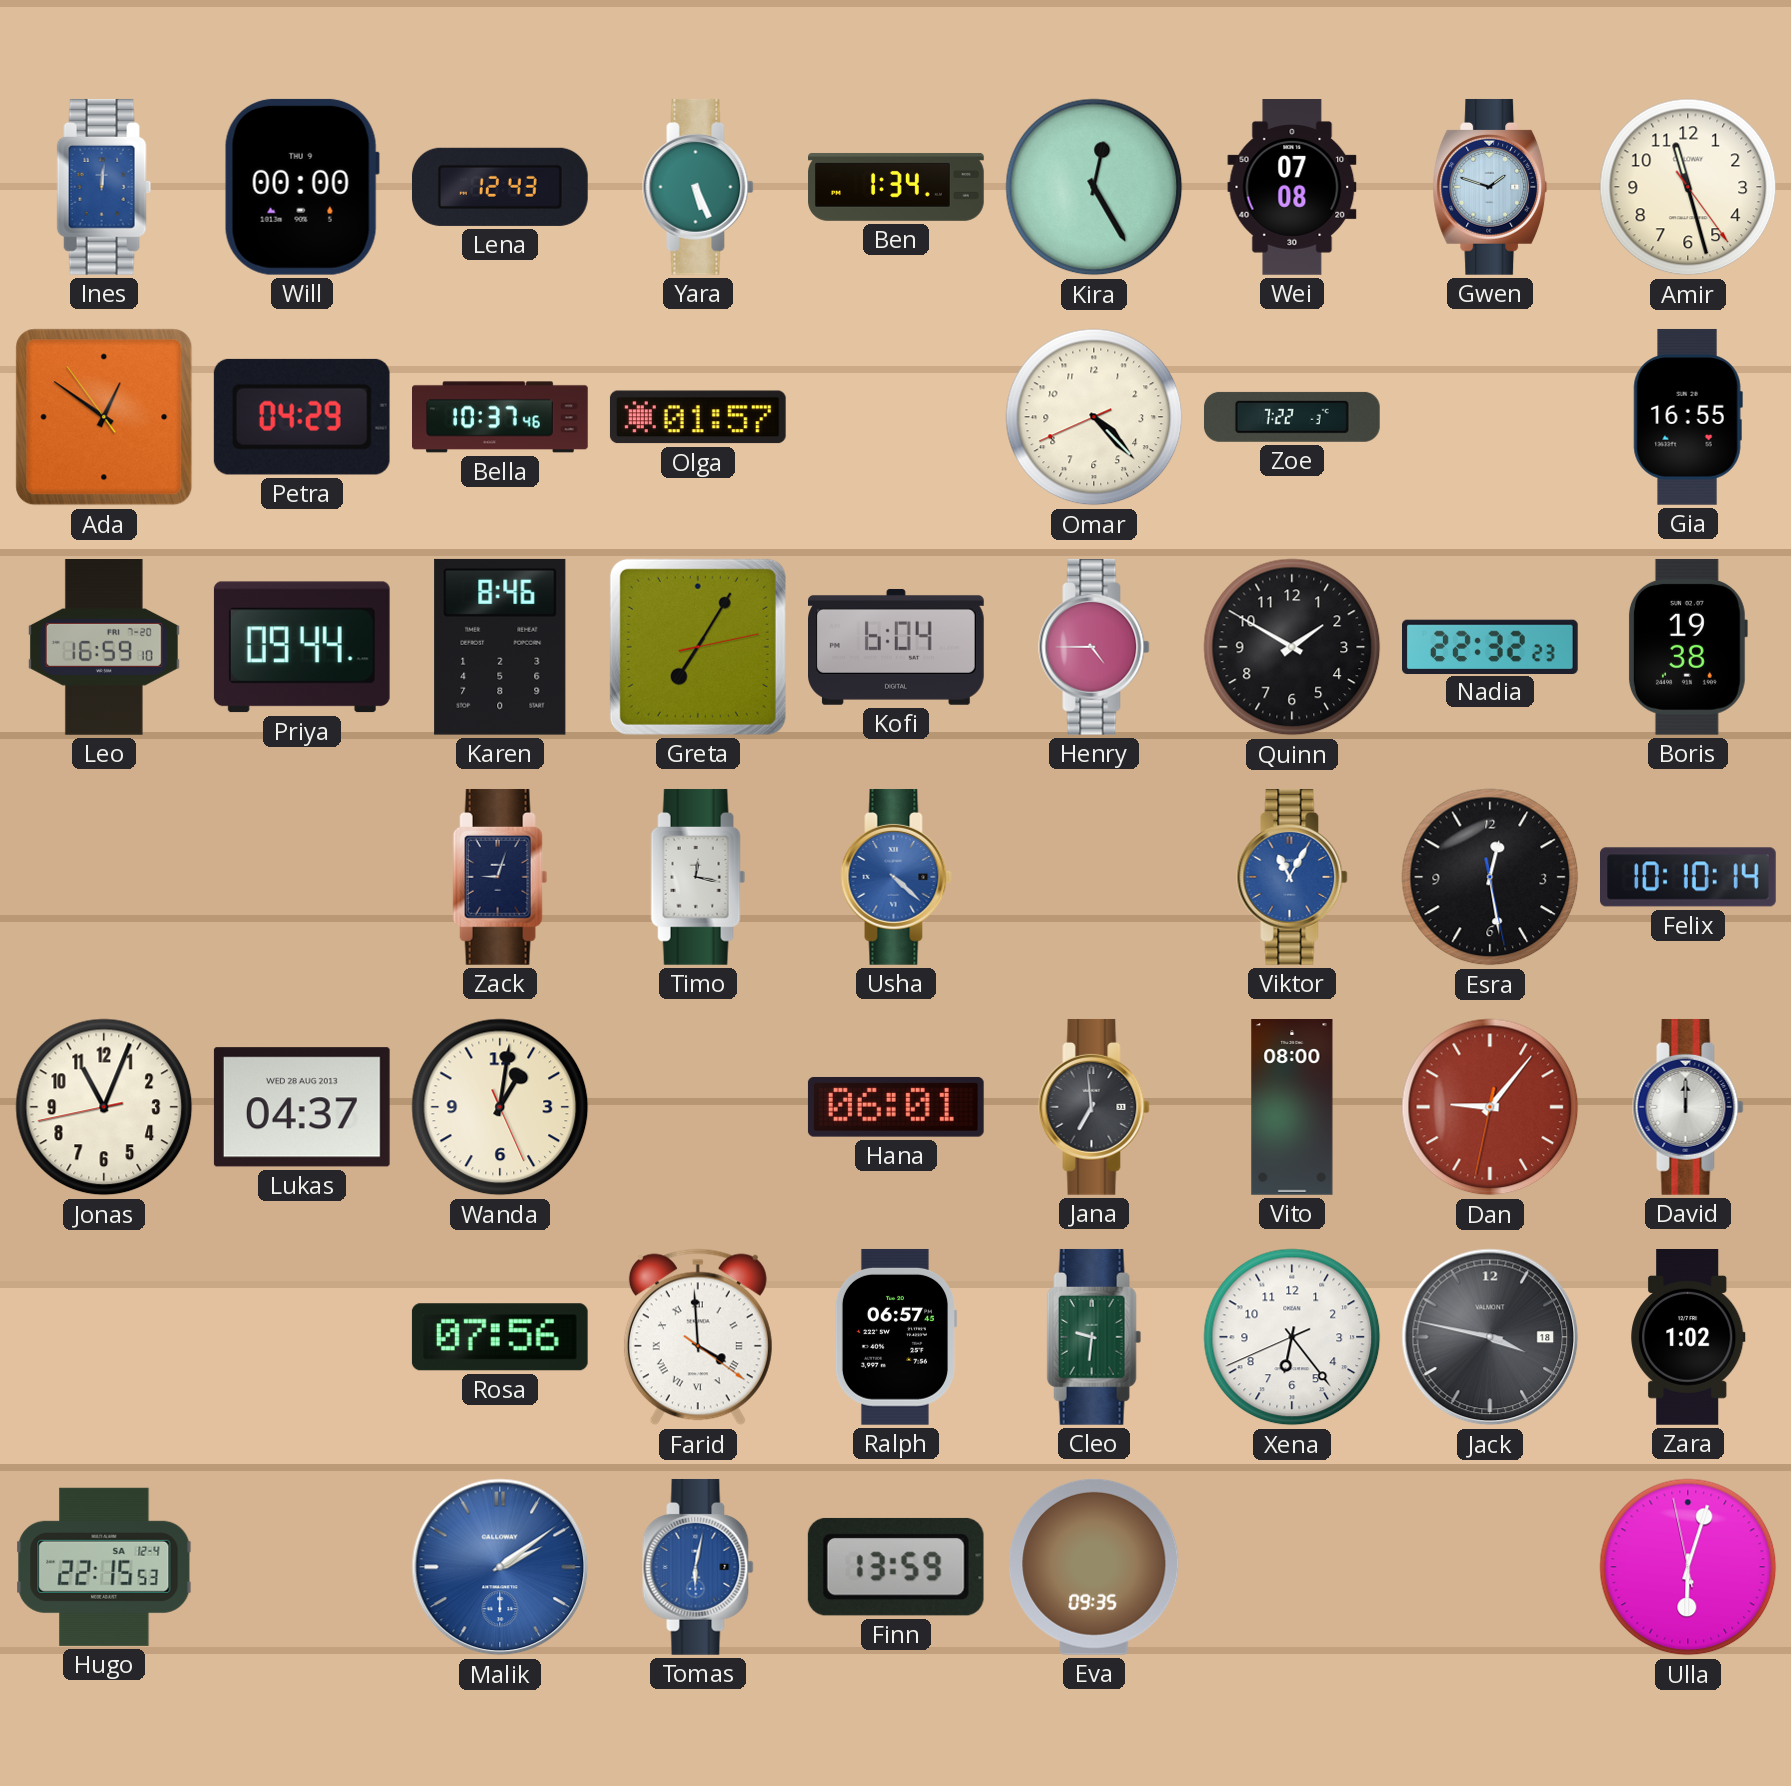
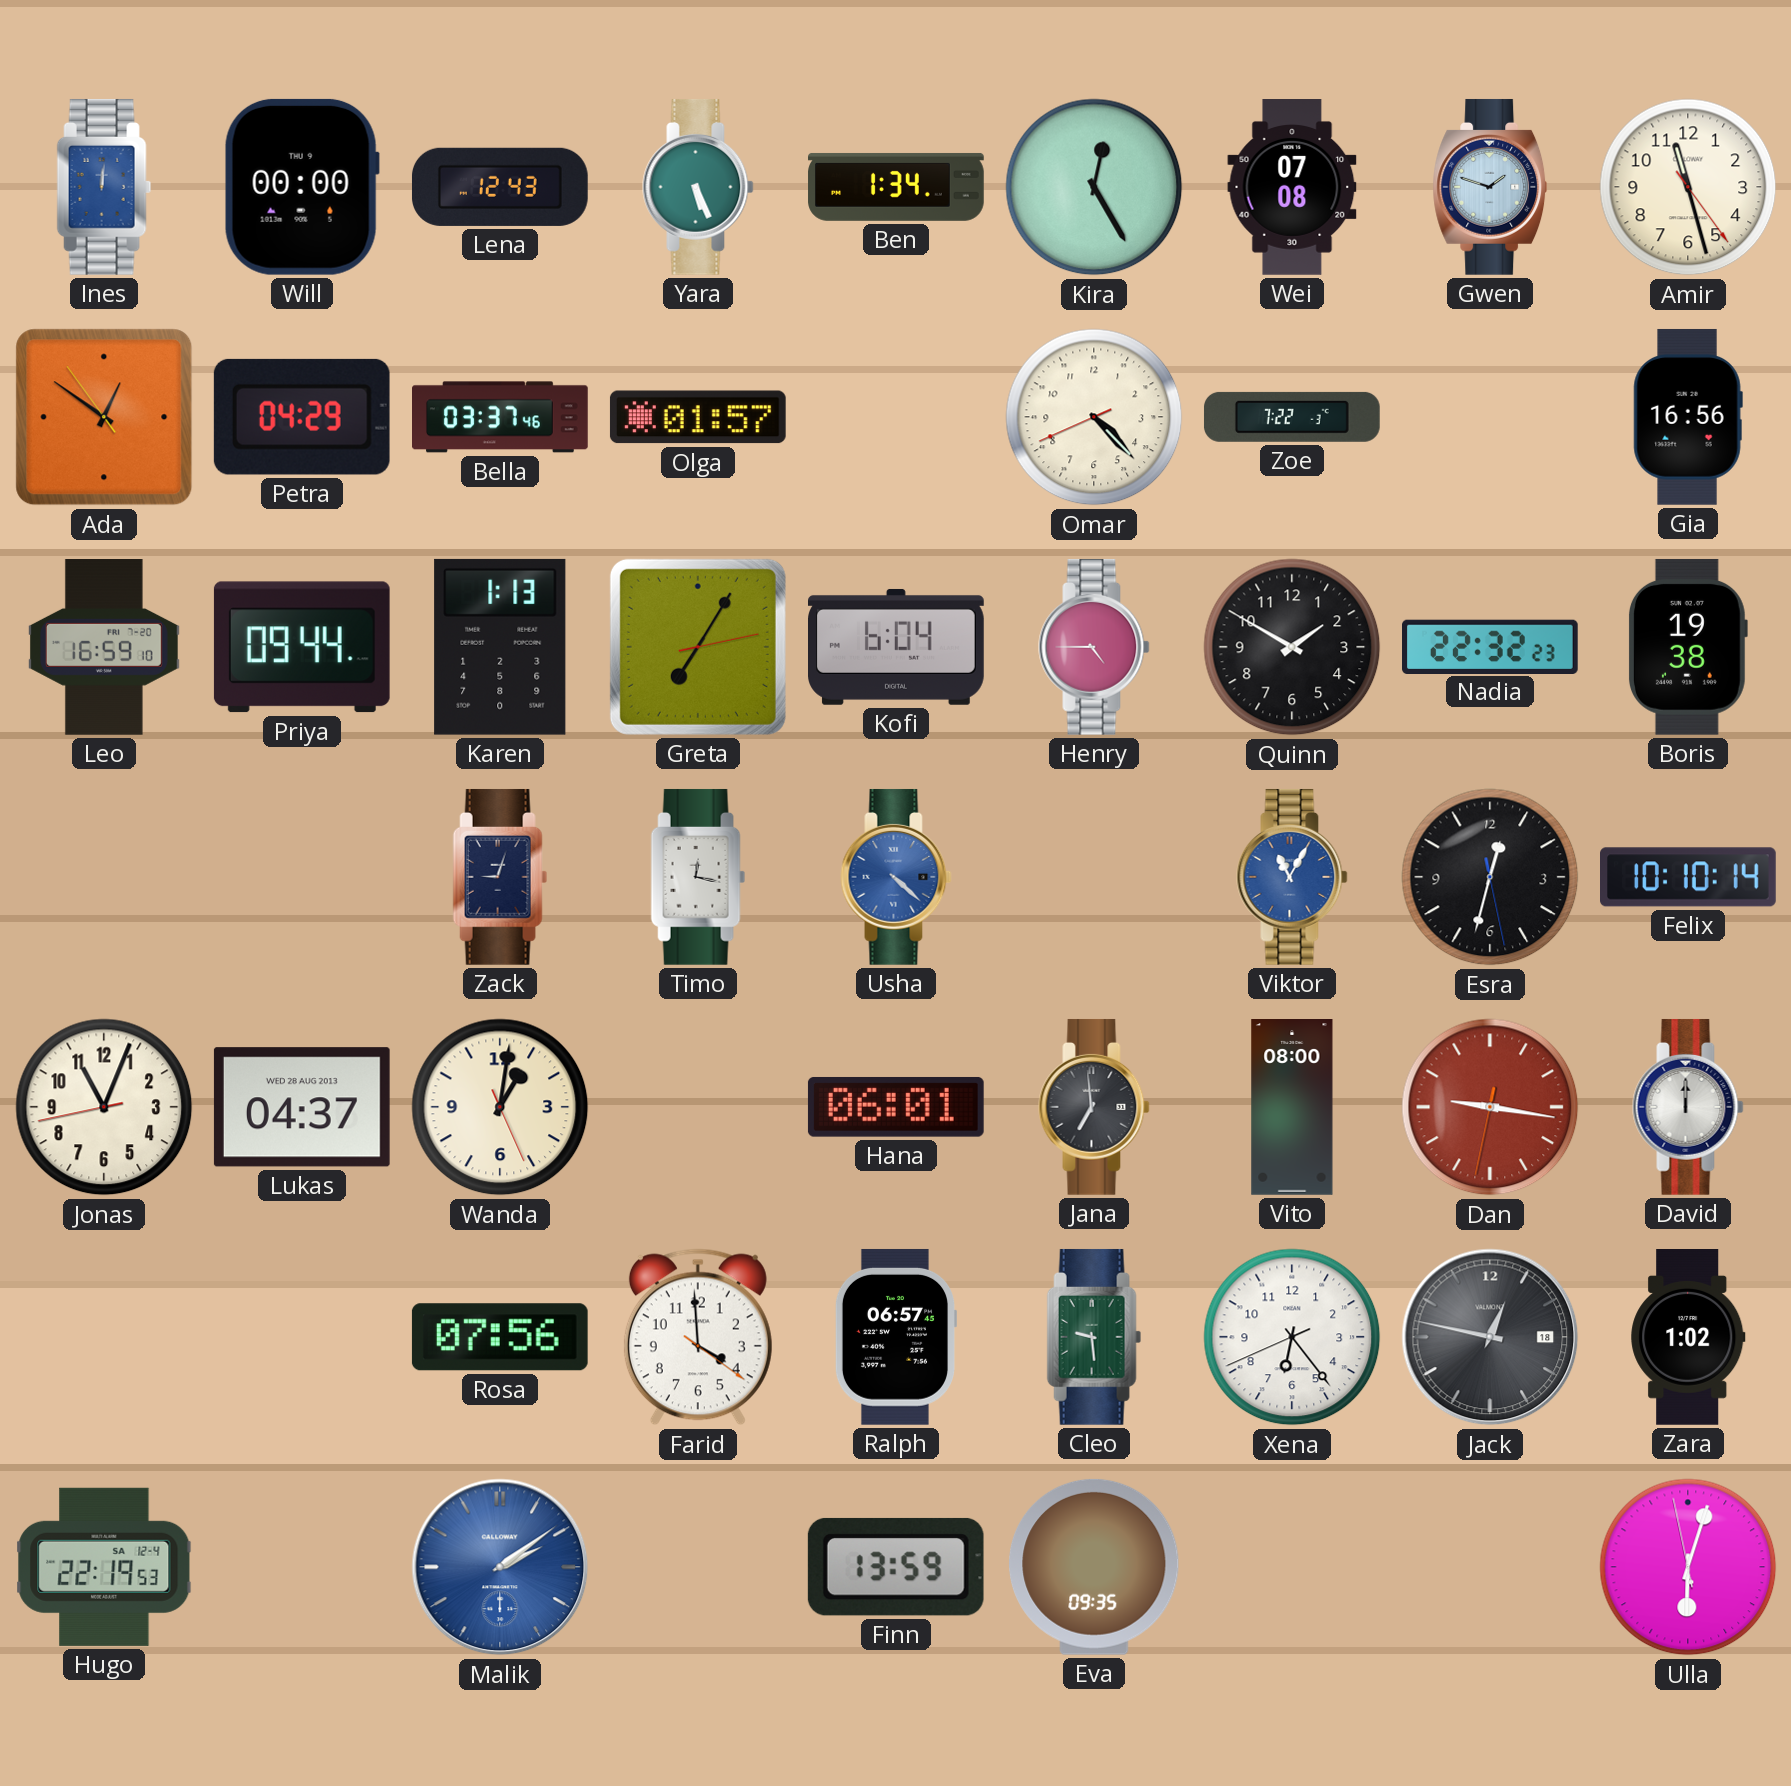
Bella: 10:37 -> 03:37
Gia: 16:55 -> 16:56
Karen: 8:46 -> 1:13
Esra: 12:28 -> 12:32
Dan: 9:06 -> 9:16
Farid numerals: Roman -> Arabic
Cleo: 9:31 -> 9:29
Jack: 3:47 -> 12:47
Hugo: 22:15 -> 22:19
Tomas: 6:02 -> none
